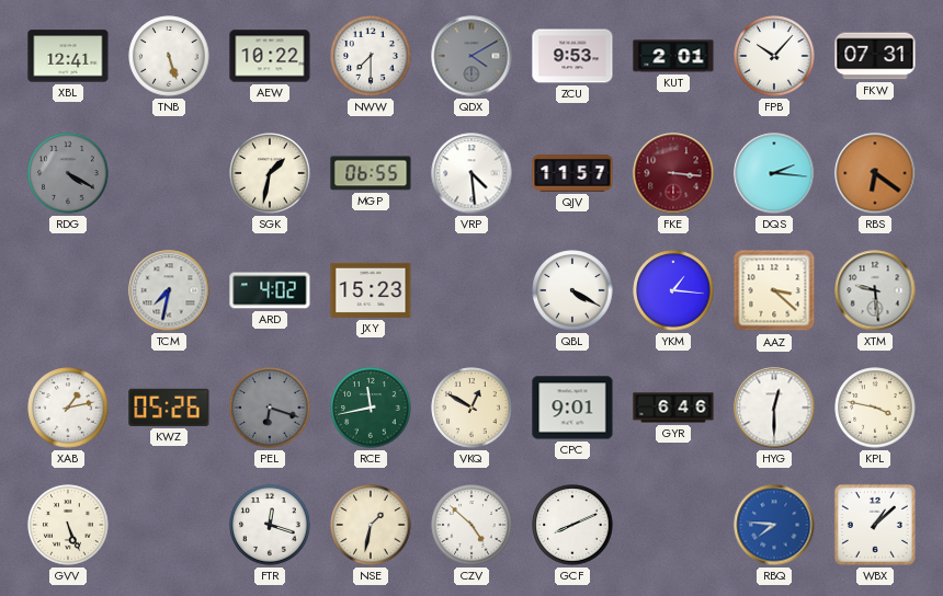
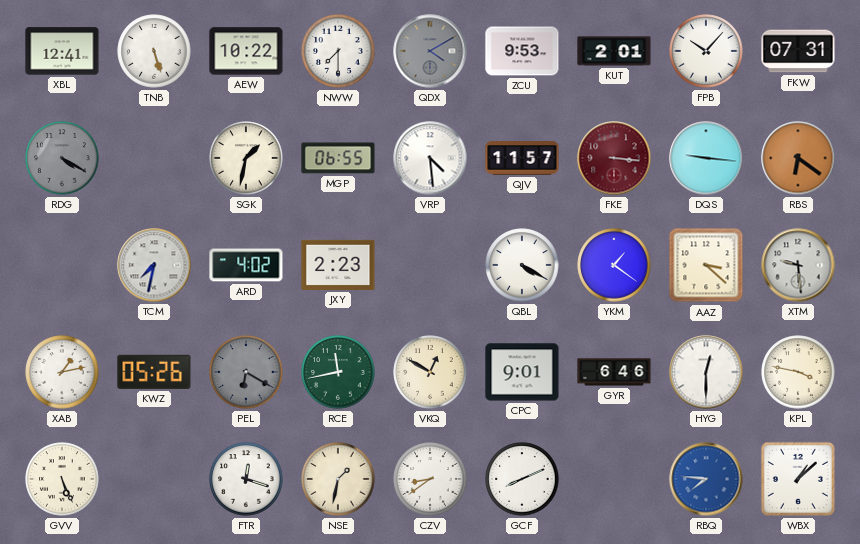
DQS: 2:16 -> 9:16
JXY: 15:23 -> 2:23
YKM: 1:16 -> 1:21
PEL: 6:18 -> 6:20
CZV: 4:52 -> 8:39
